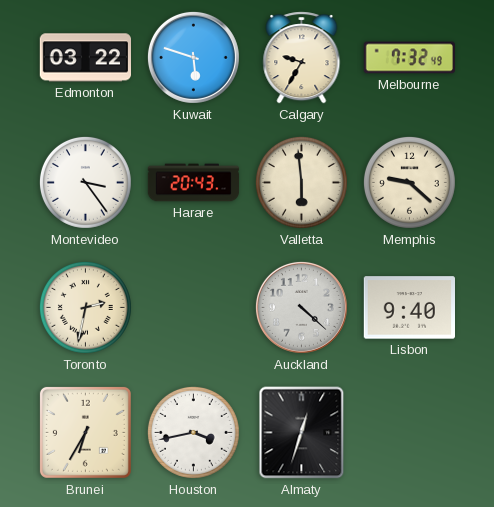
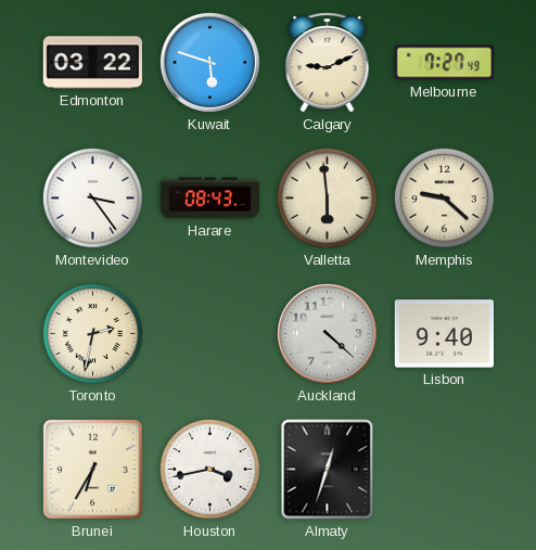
Calgary: 9:35 -> 9:11
Melbourne: 7:32 -> 7:27
Harare: 20:43 -> 08:43
